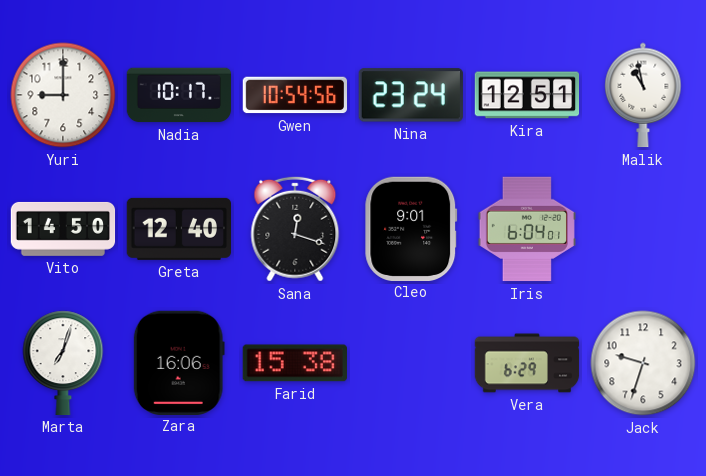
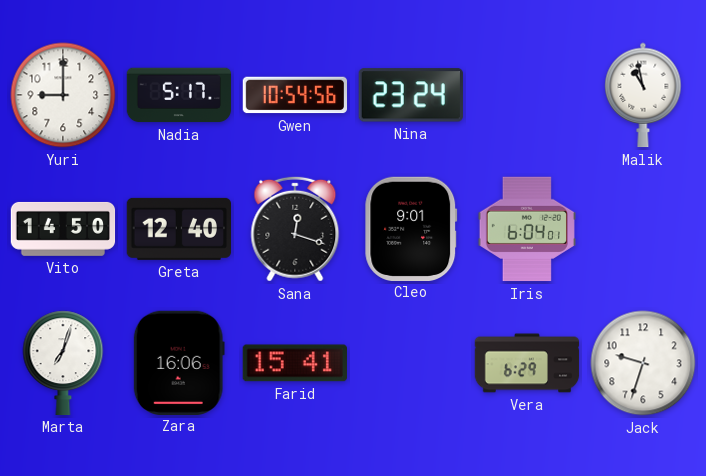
Nadia: 10:17 -> 5:17
Kira: 12:51 -> none
Farid: 15:38 -> 15:41
